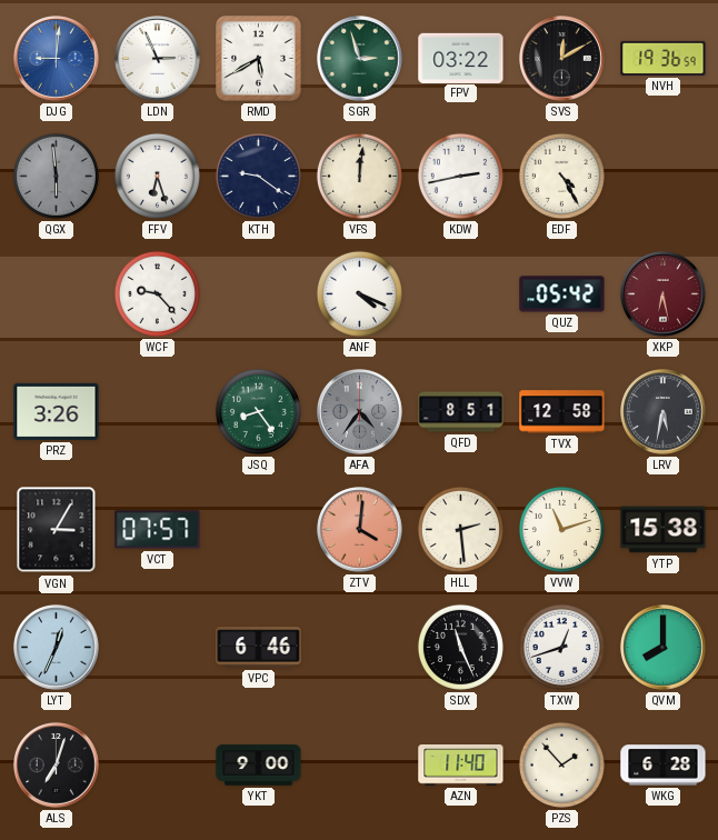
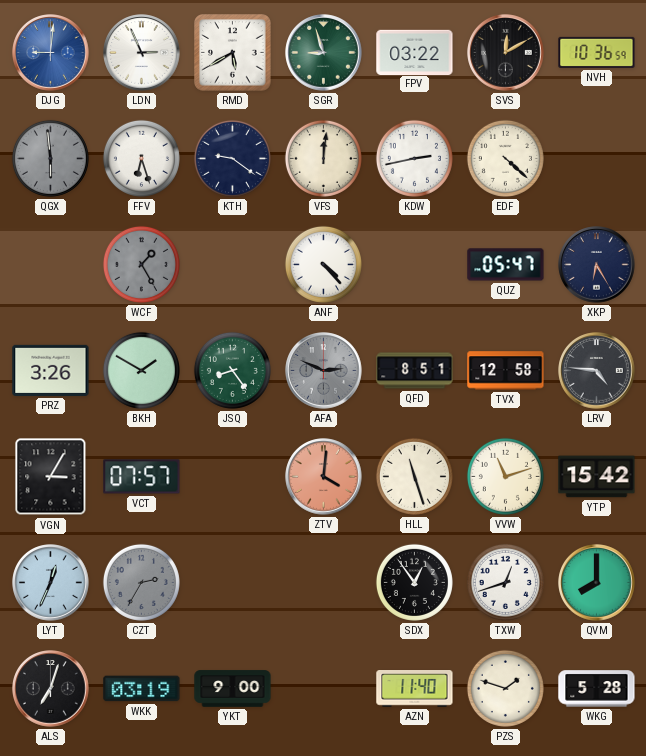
SGR: 2:57 -> 8:57
NVH: 19:36 -> 10:36
EDF: 4:25 -> 4:22
WCF: 9:23 -> 1:25
WCF dial: white -> grey
ANF: 4:19 -> 4:23
QUZ: 05:42 -> 05:47
XKP: 6:28 -> 6:25
XKP dial: burgundy -> navy
BKH: none -> 1:50
AFA: 4:36 -> 2:49
LRV: 5:32 -> 4:46
HLL: 2:29 -> 11:27
YTP: 15:38 -> 15:42
CZT: none -> 2:35
VPC: 6:46 -> none
SDX: 11:26 -> 12:54
WKK: none -> 03:19
PZS: 1:53 -> 1:48
WKG: 6:28 -> 5:28
